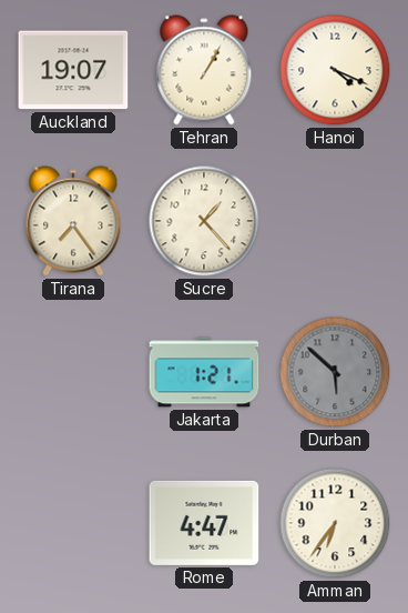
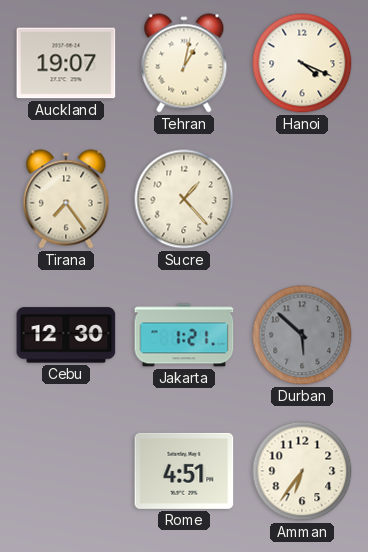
Tehran: 1:05 -> 1:02
Cebu: none -> 12:30
Rome: 4:47 -> 4:51
